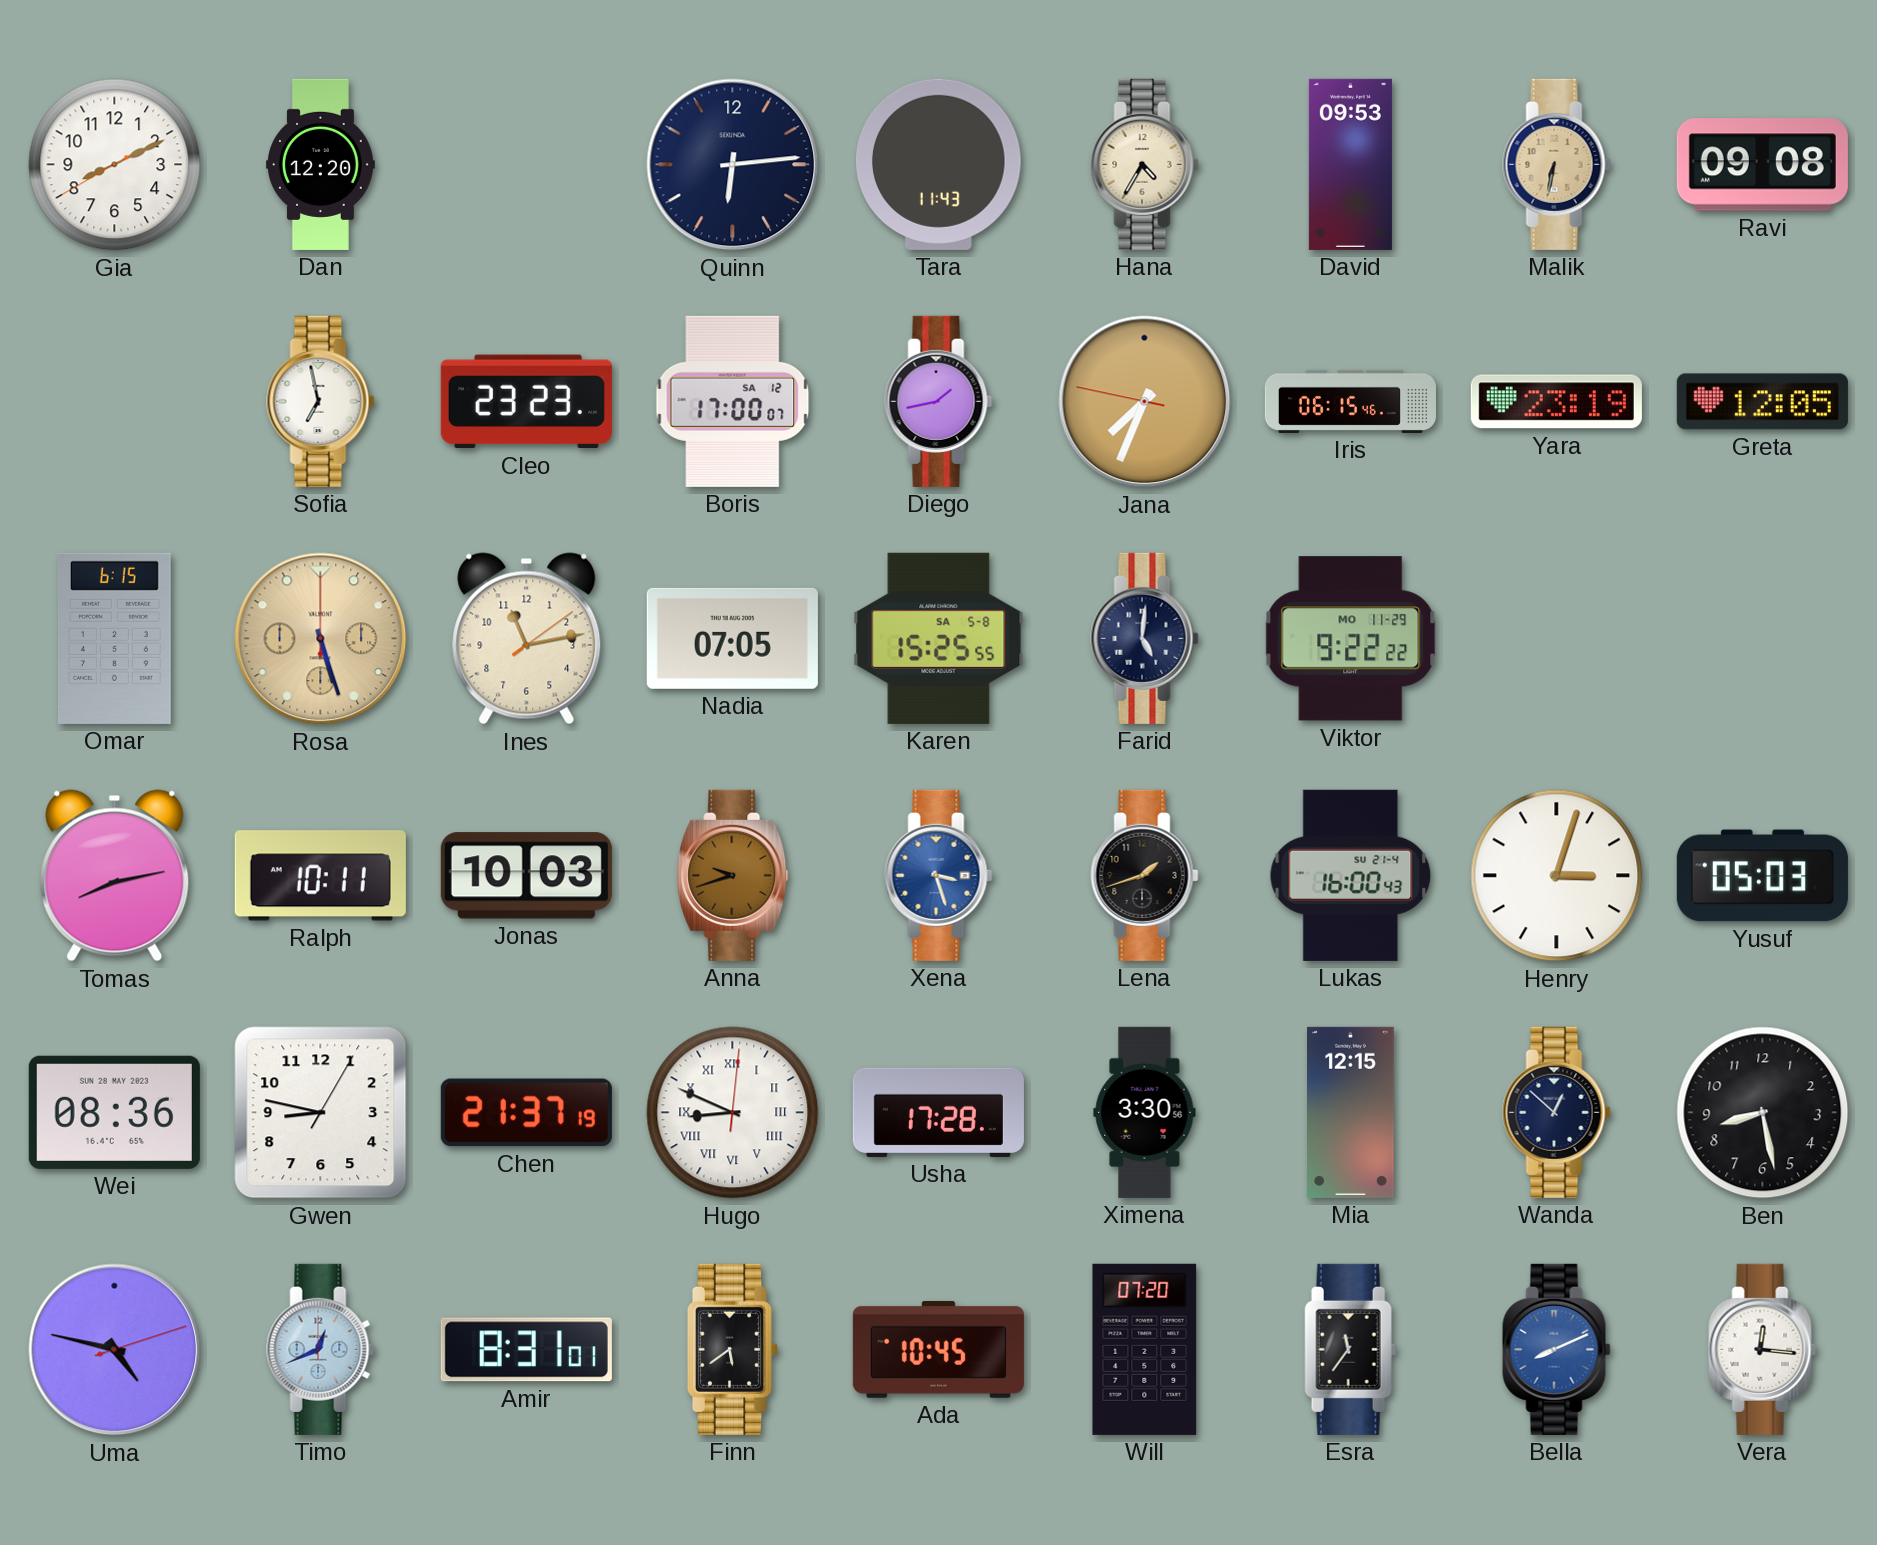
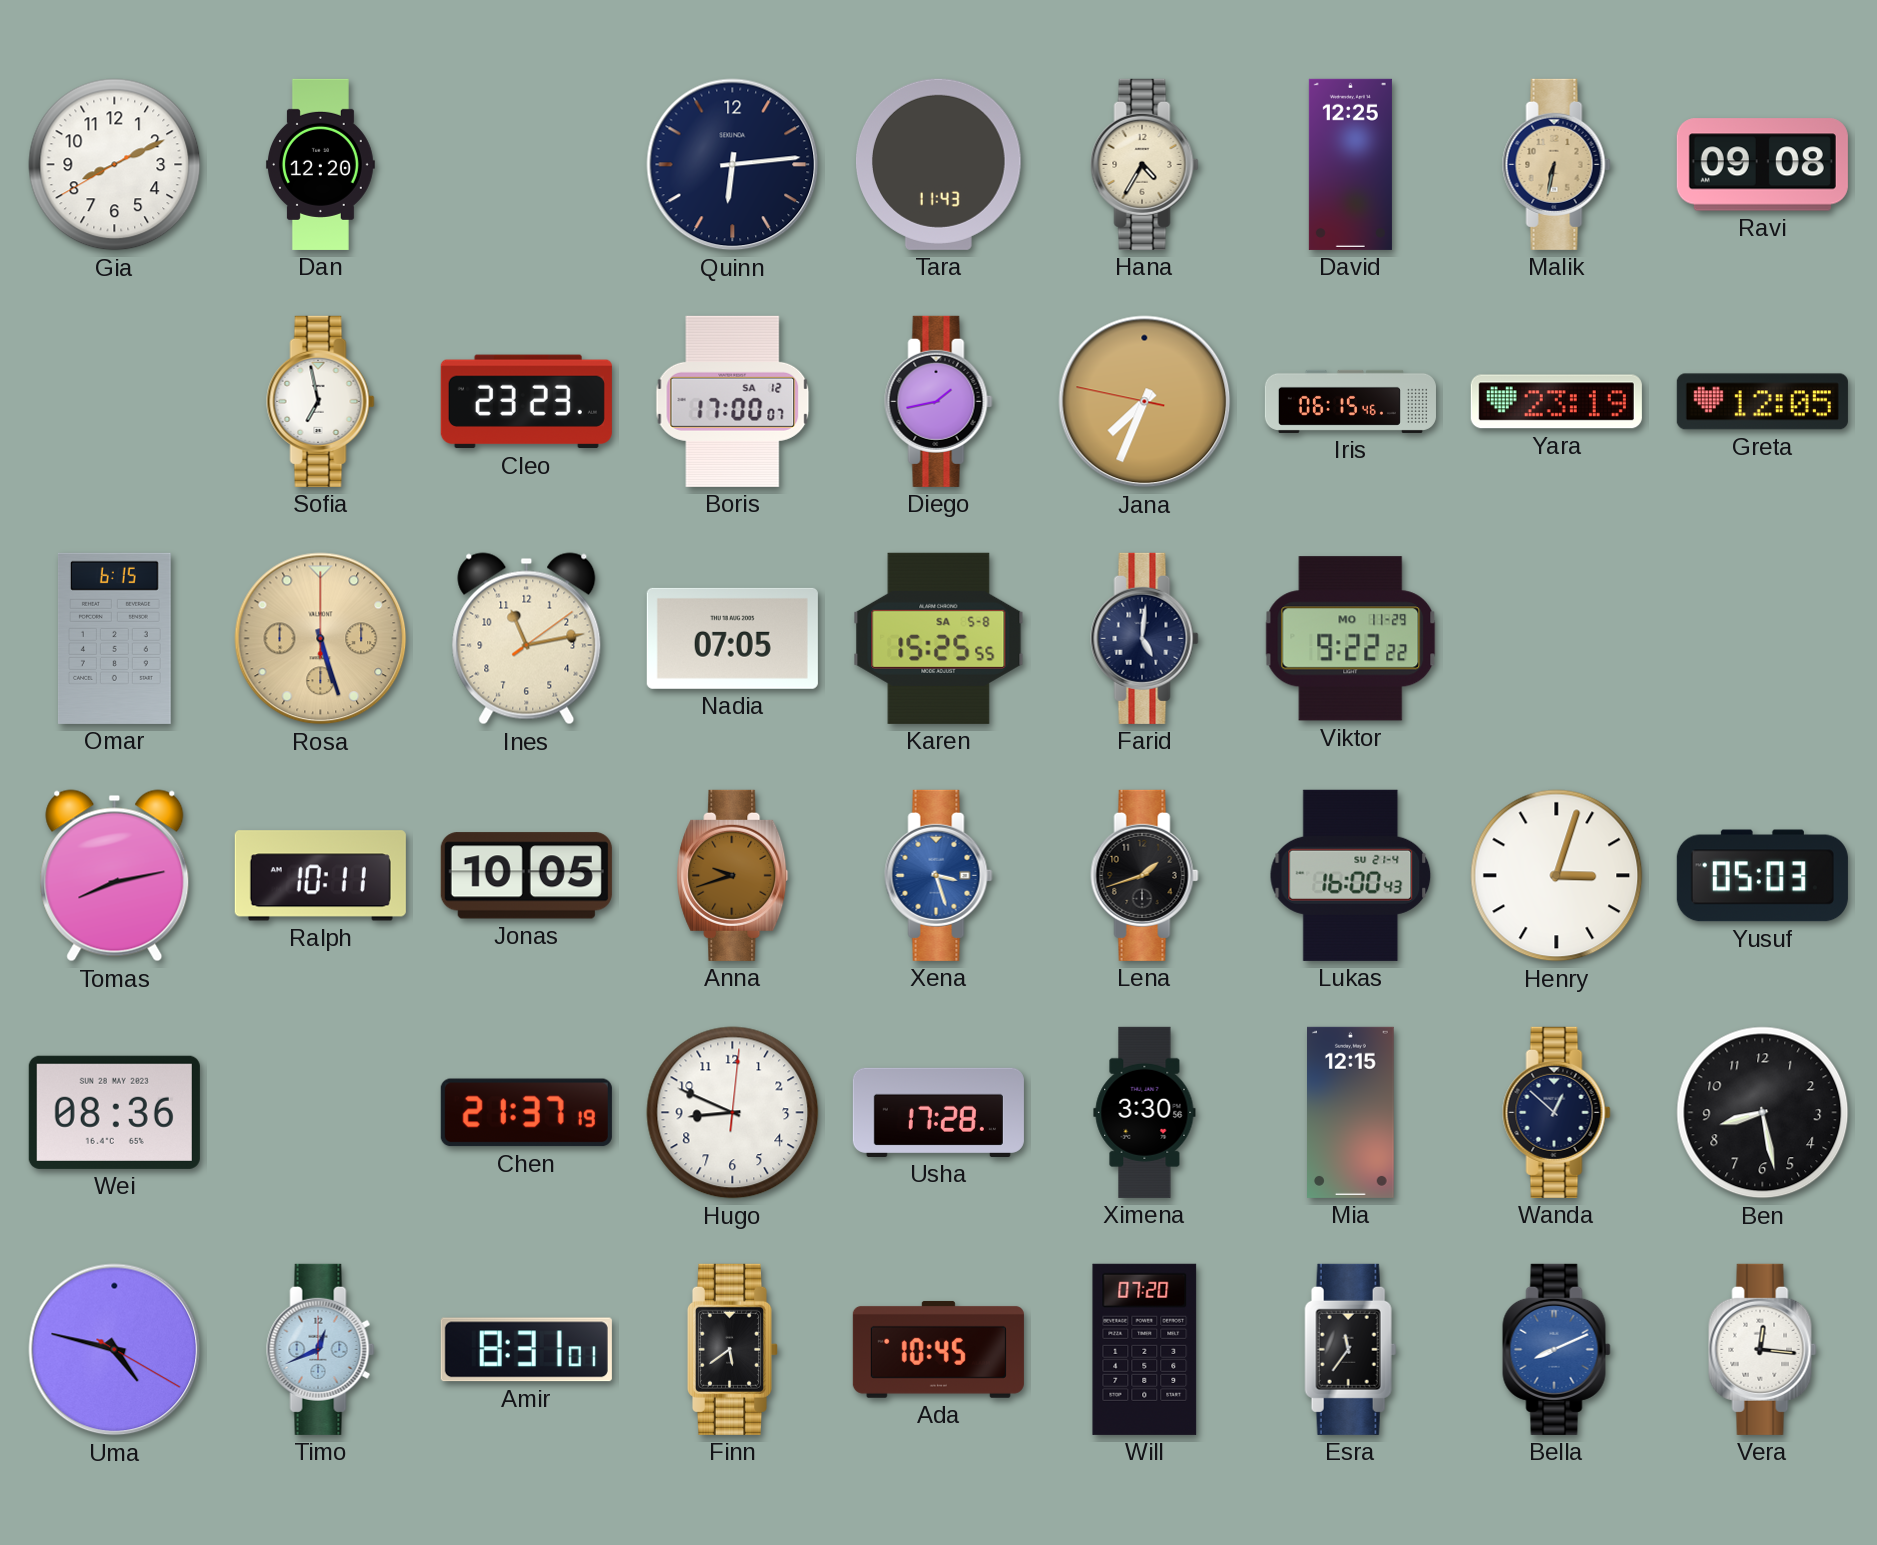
David: 09:53 -> 12:25
Jonas: 10:03 -> 10:05
Gwen: 8:47 -> none
Hugo numerals: Roman -> Arabic
Uma: 4:47:12 -> 4:47:20
